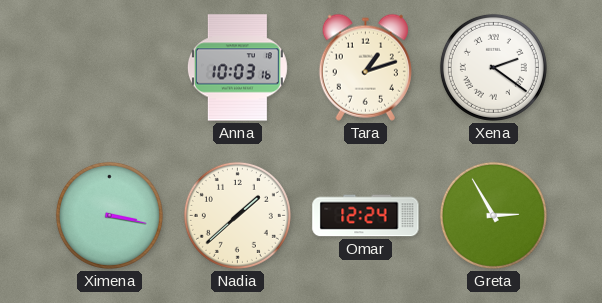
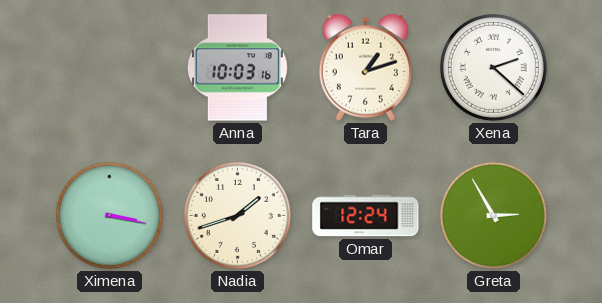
Xena: 2:21 -> 2:22
Nadia: 1:38 -> 1:42
